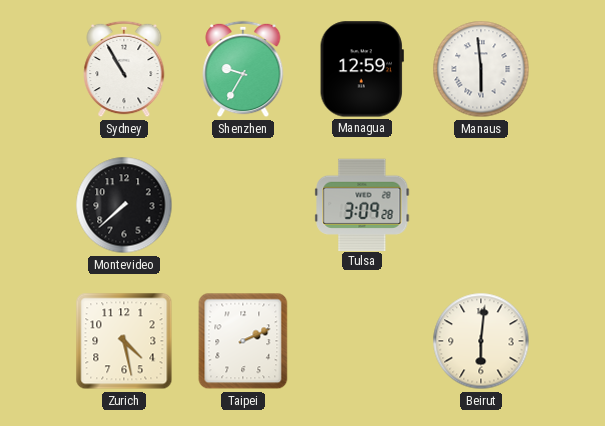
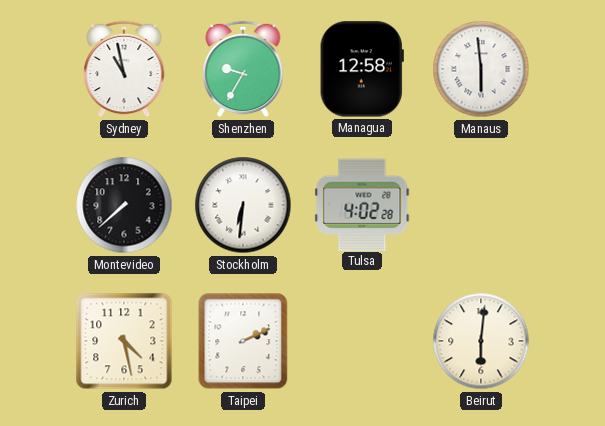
Sydney: 10:55 -> 10:58
Managua: 12:59 -> 12:58
Stockholm: none -> 6:31
Tulsa: 3:09 -> 4:02
